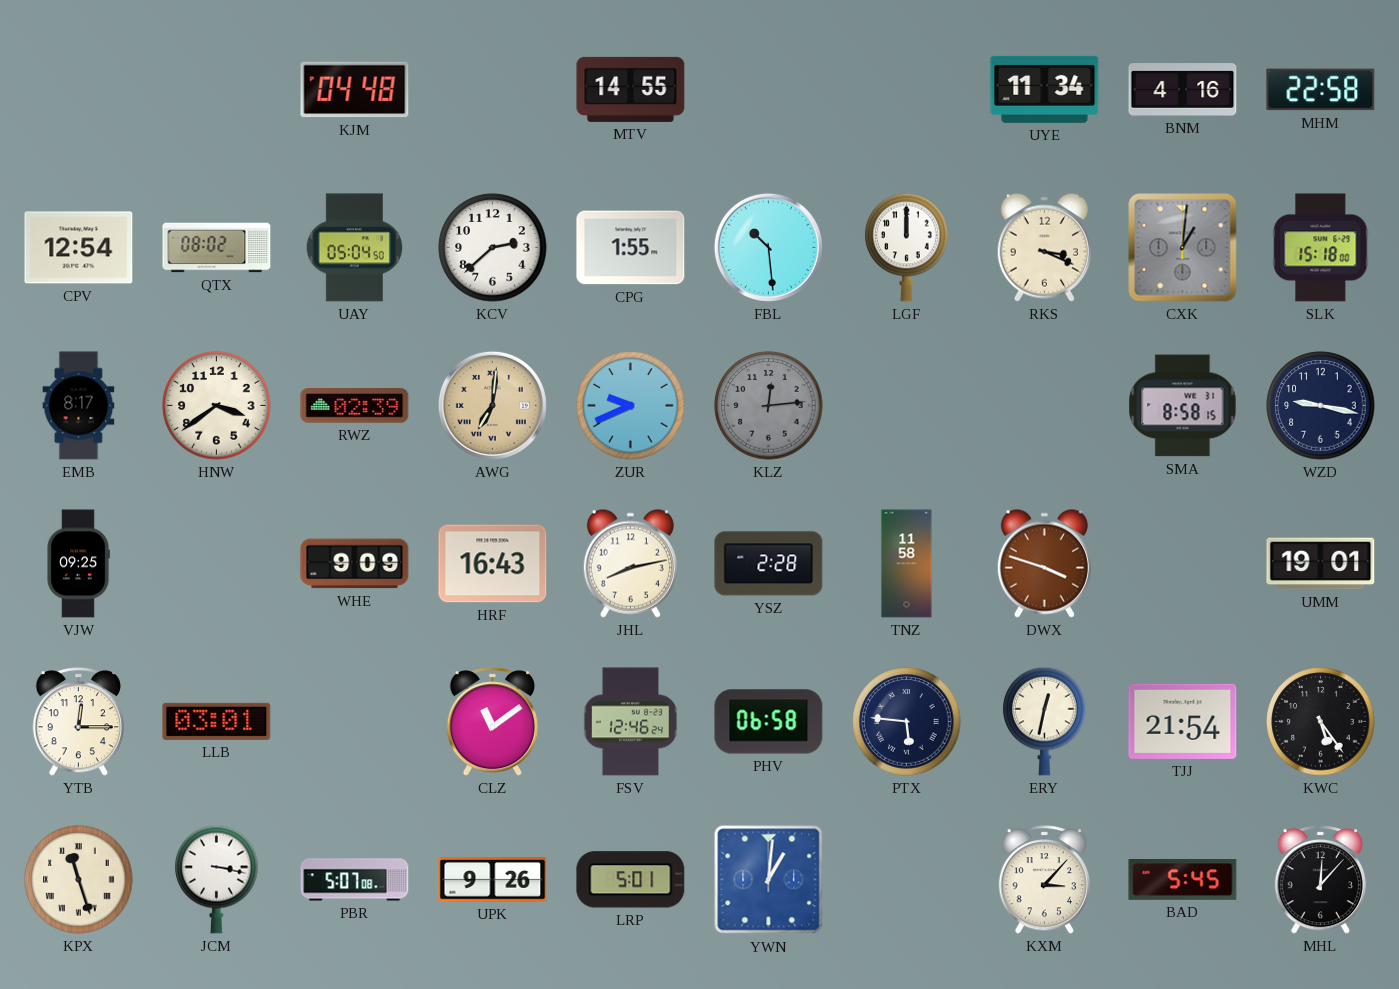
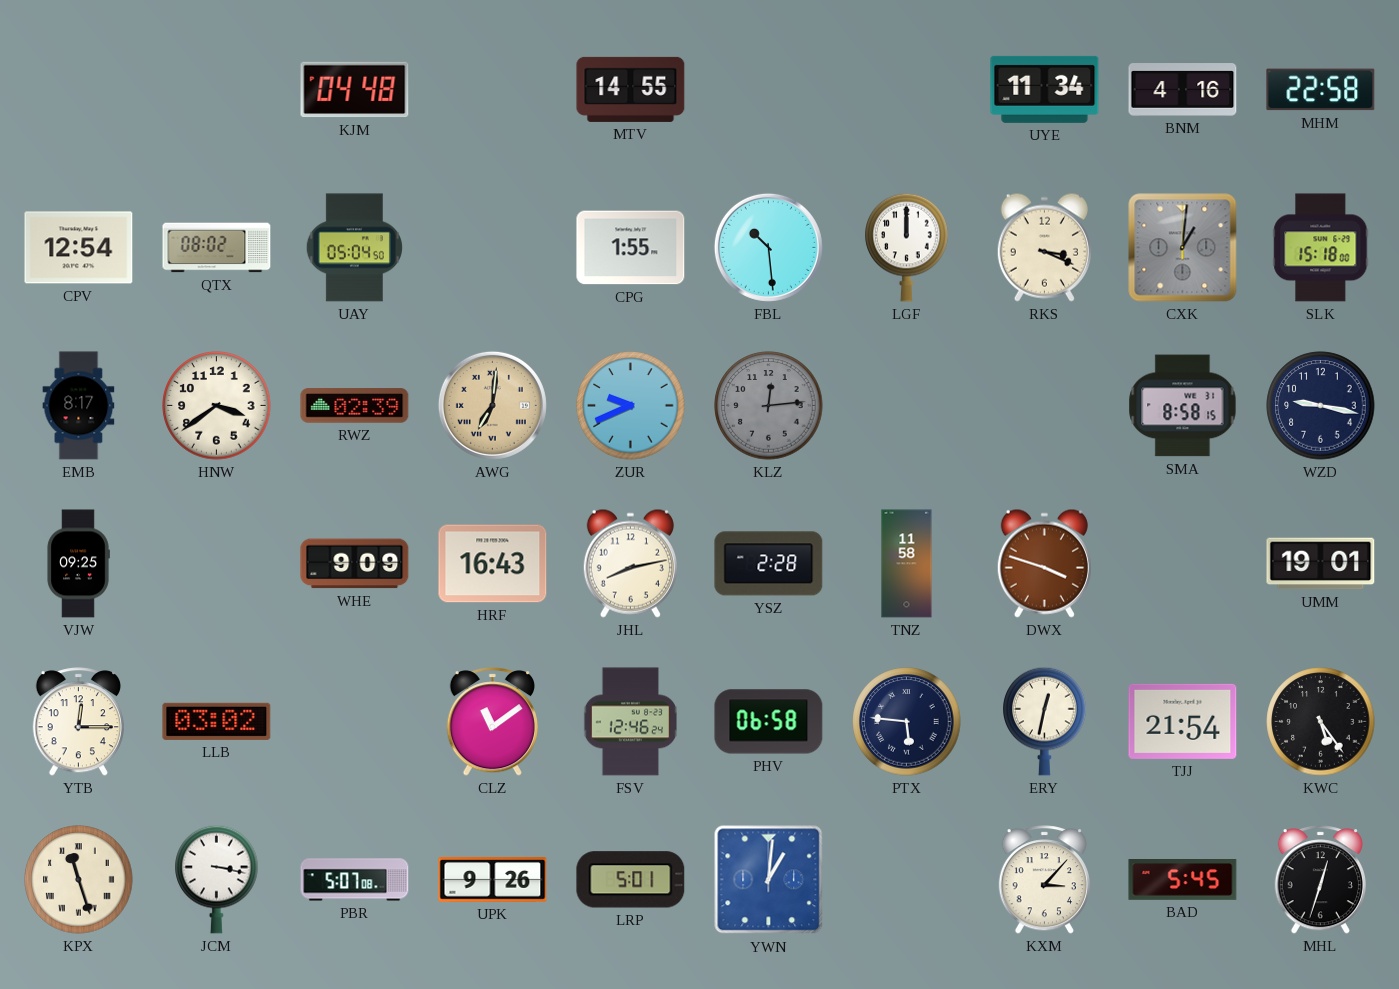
KCV: 2:38 -> none
LLB: 03:01 -> 03:02
MHL: 12:07 -> 12:33
